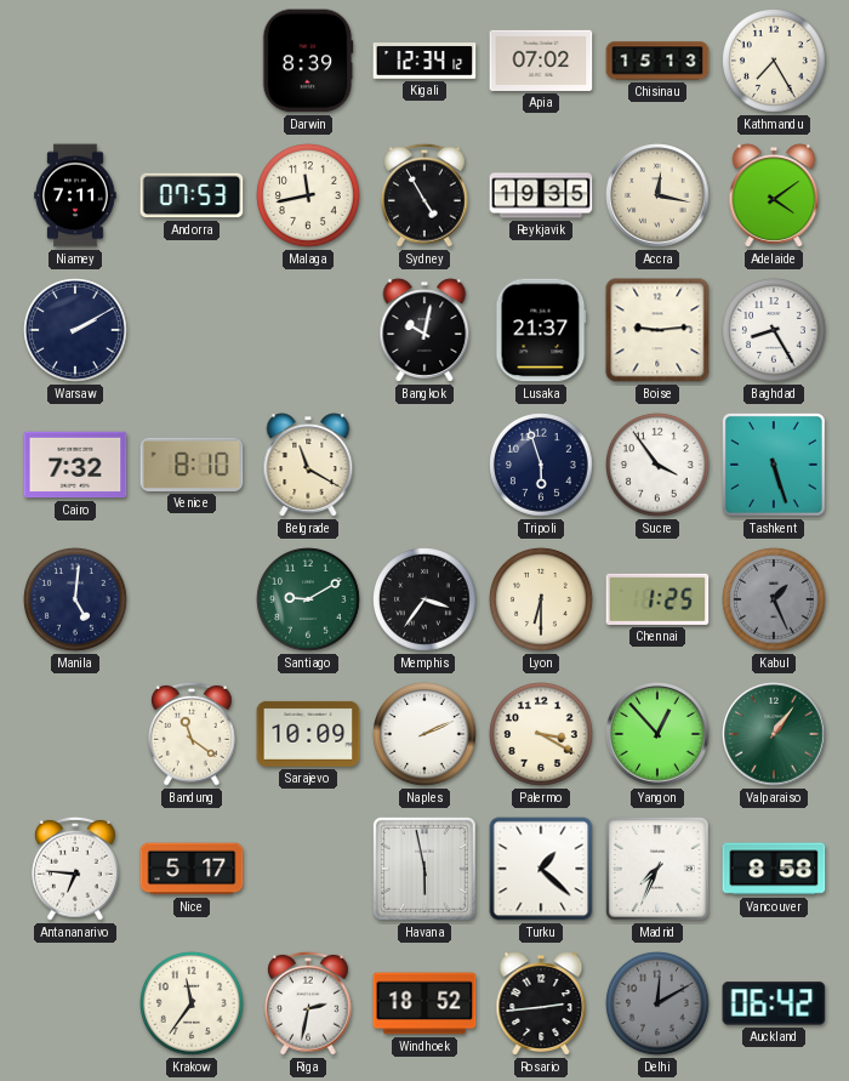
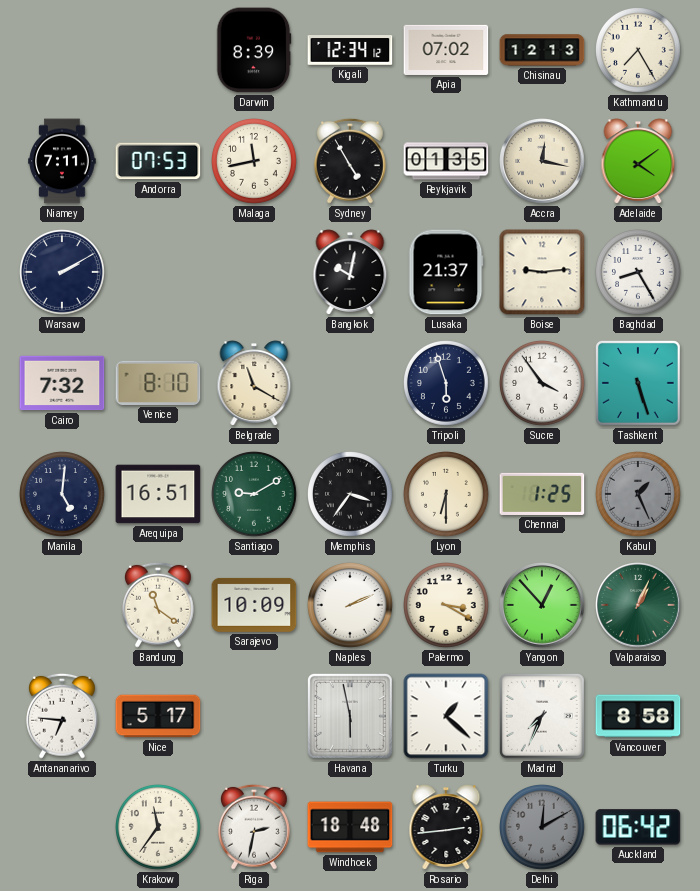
Chisinau: 15:13 -> 12:13
Reykjavik: 19:35 -> 01:35
Arequipa: none -> 16:51
Valparaiso: 1:06 -> 1:04
Windhoek: 18:52 -> 18:48
